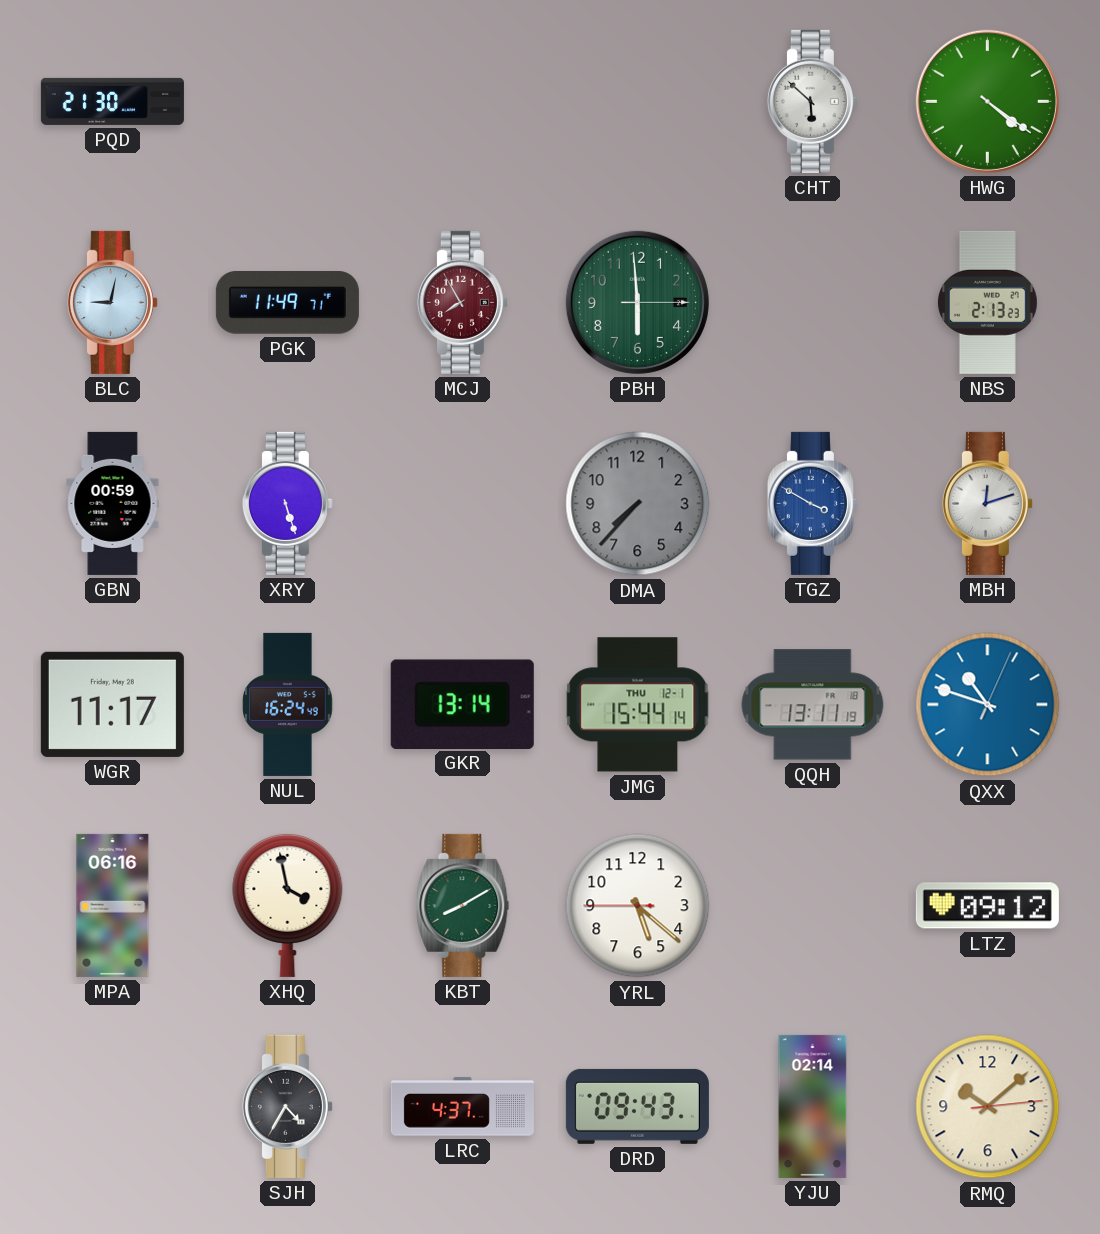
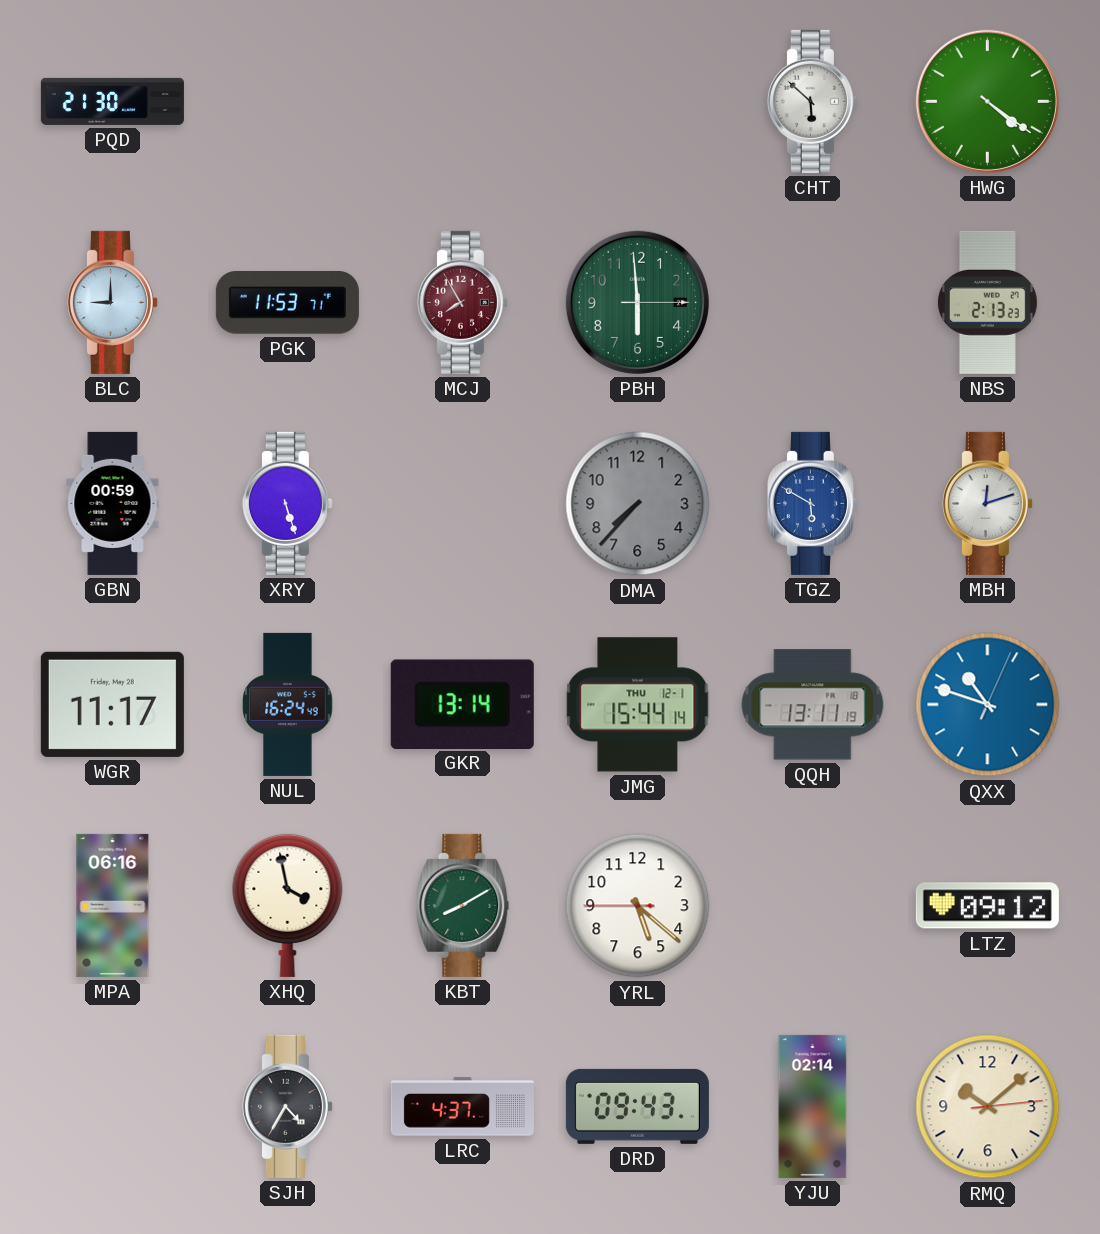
BLC: 9:02 -> 9:00
PGK: 11:49 -> 11:53
TGZ: 3:50 -> 5:50
